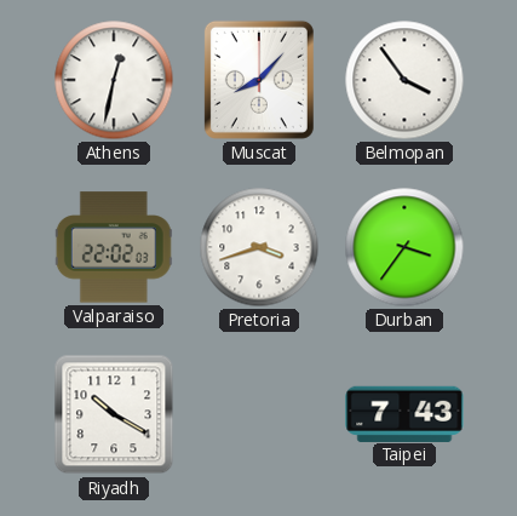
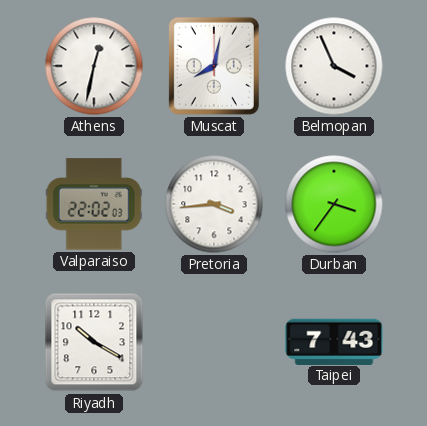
Muscat: 8:07 -> 8:02
Belmopan: 3:54 -> 3:56
Pretoria: 3:42 -> 3:44
